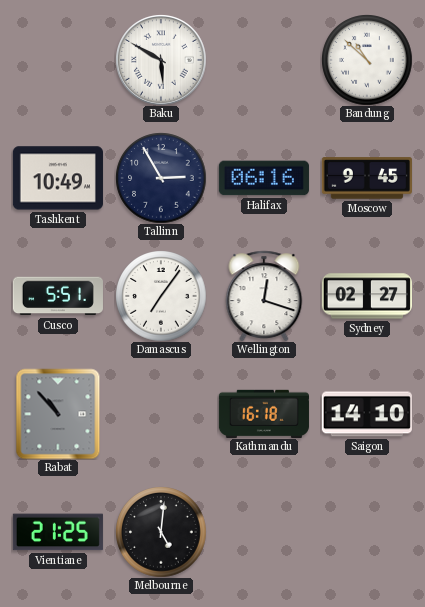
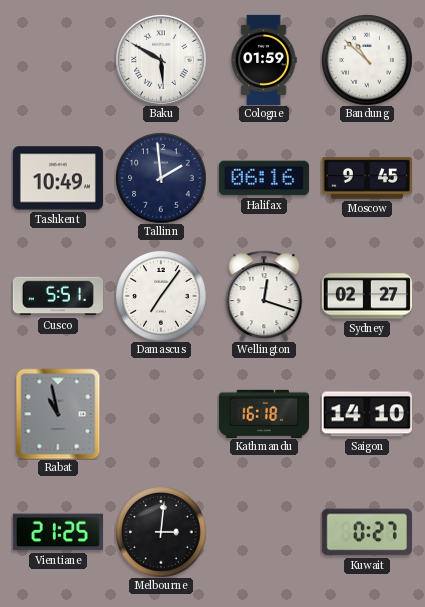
Cologne: none -> 01:59
Tallinn: 2:55 -> 1:59
Rabat: 10:53 -> 10:58
Melbourne: 5:01 -> 3:01
Kuwait: none -> 0:27
